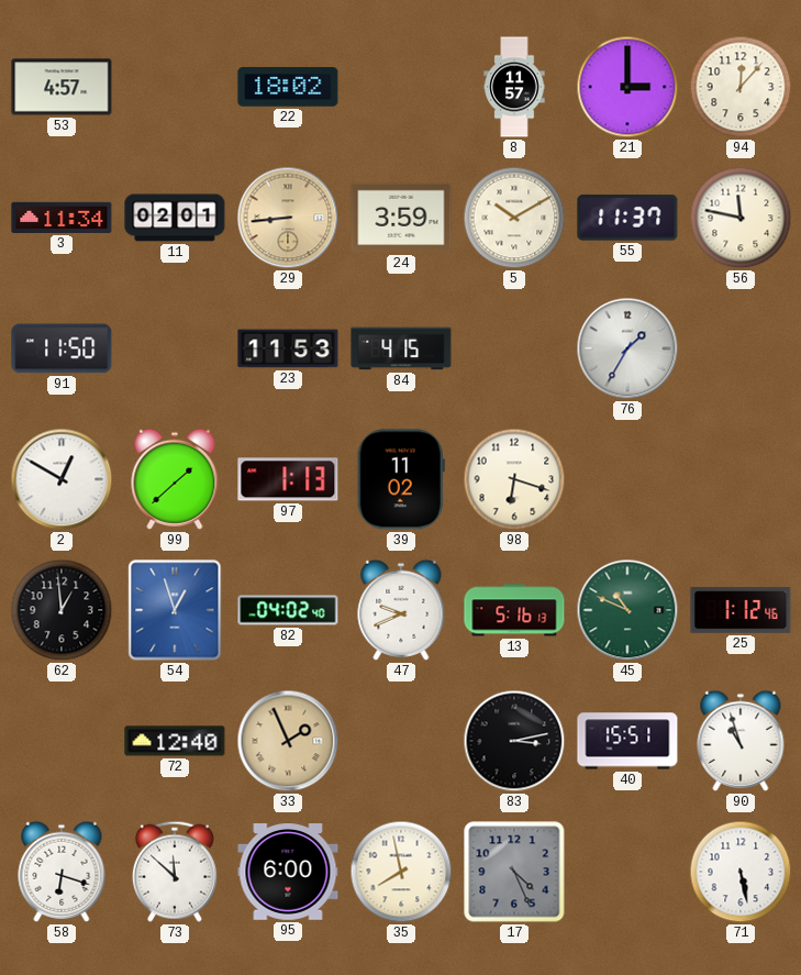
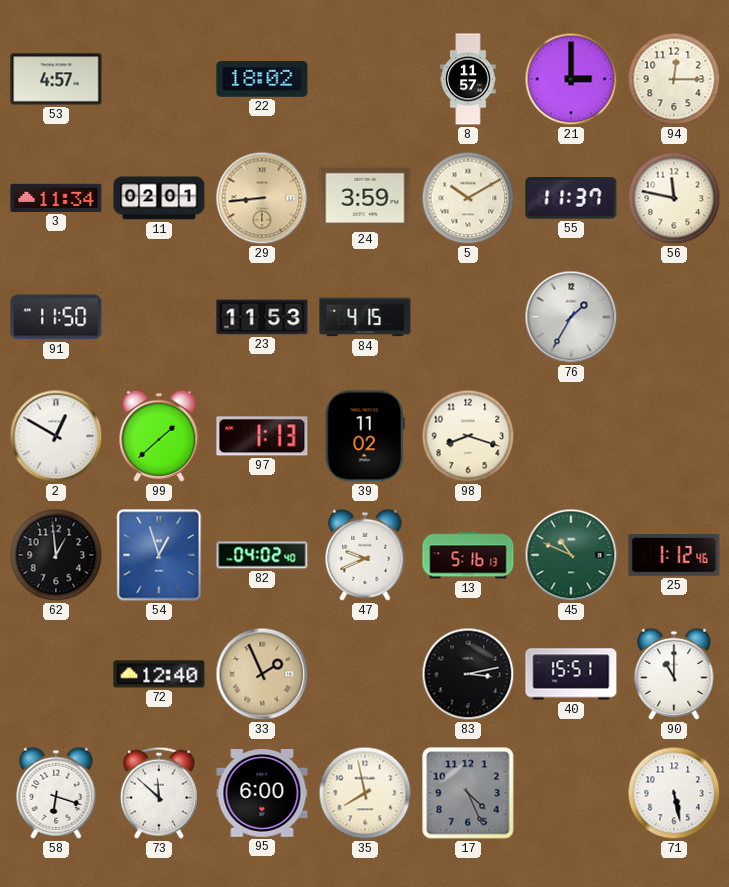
94: 12:07 -> 12:15
98: 6:18 -> 8:18
90: 10:57 -> 11:00
